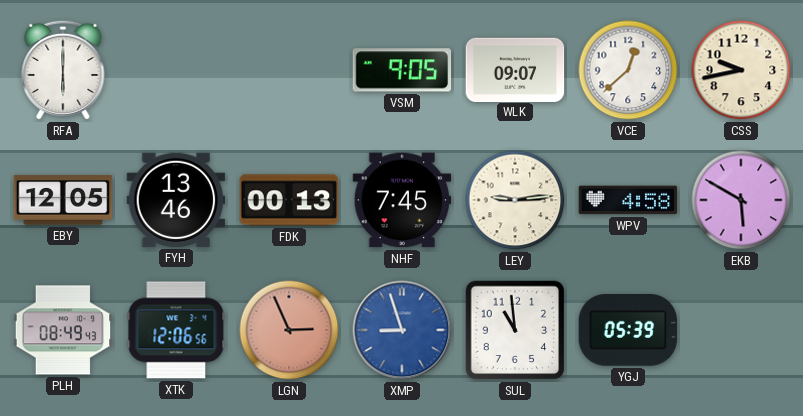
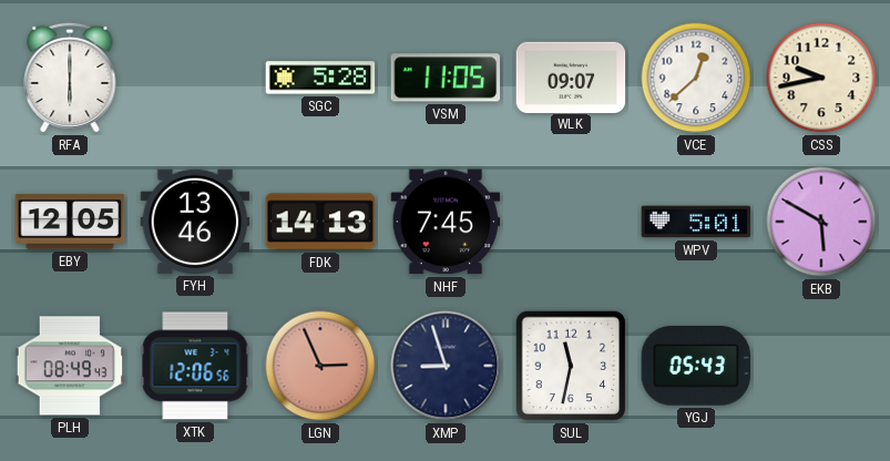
SGC: none -> 5:28
VSM: 9:05 -> 11:05
FDK: 00:13 -> 14:13
LEY: 9:14 -> none
WPV: 4:58 -> 5:01
XMP dial: blue -> navy
SUL: 10:59 -> 11:32
YGJ: 05:39 -> 05:43
